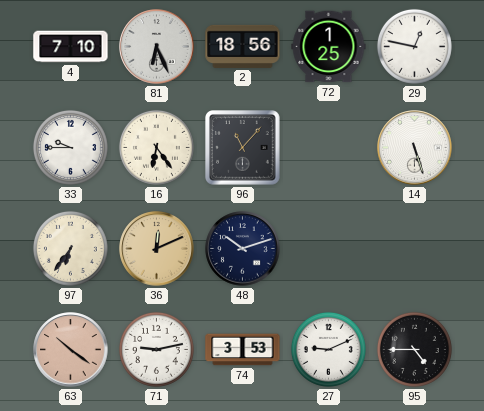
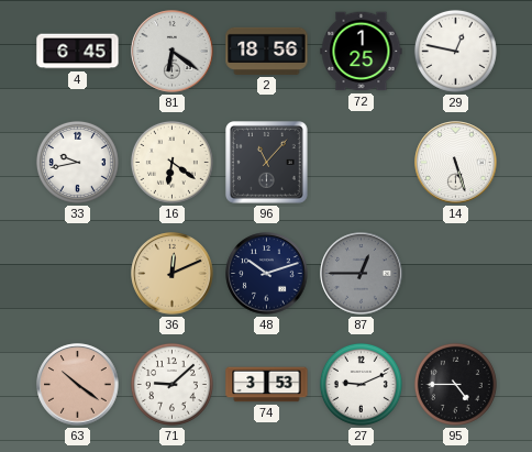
4: 7:10 -> 6:45
81: 6:26 -> 6:21
33: 9:45 -> 9:43
16: 6:24 -> 6:21
97: 6:36 -> none
87: none -> 12:45
71: 9:13 -> 9:08
